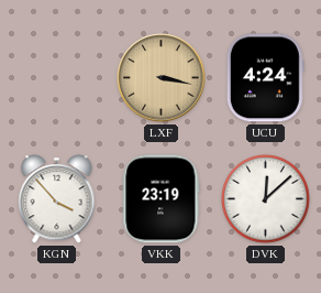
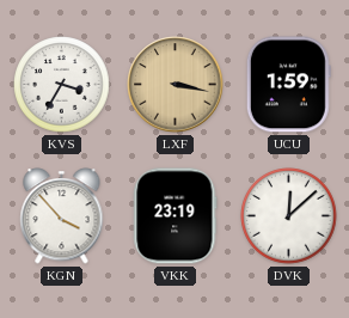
KVS: none -> 3:35
UCU: 4:24 -> 1:59
